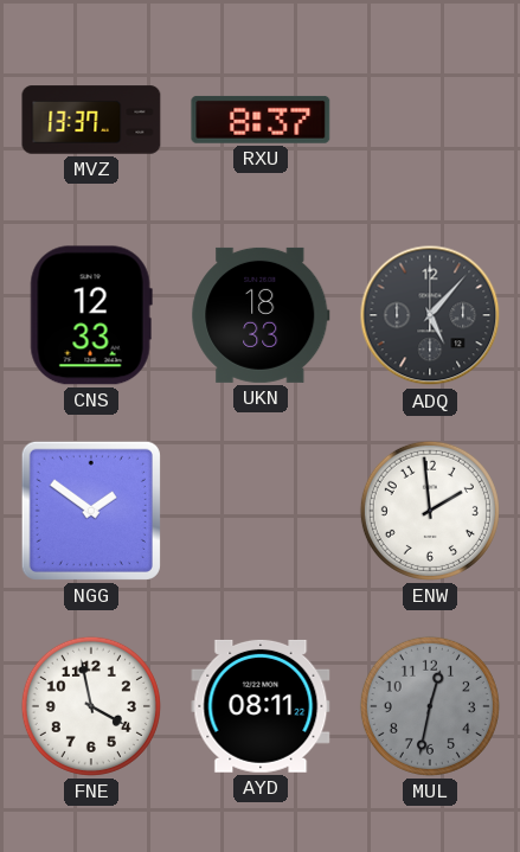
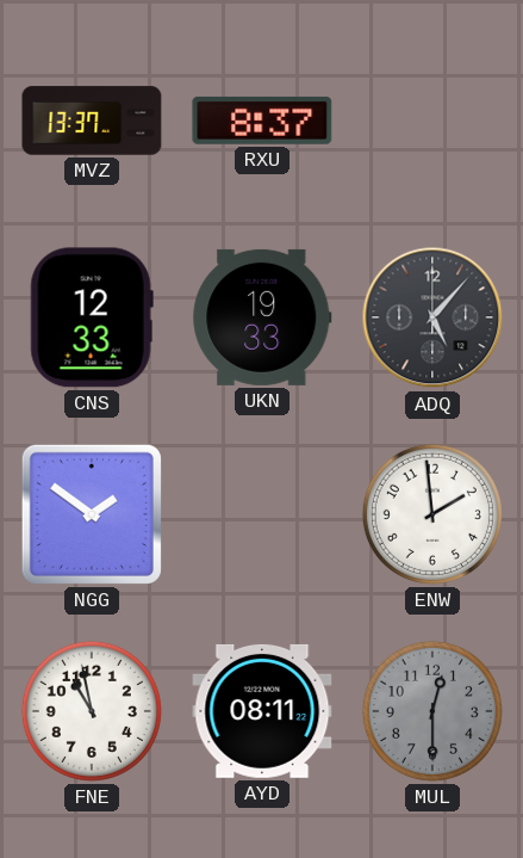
UKN: 18:33 -> 19:33
FNE: 3:58 -> 10:58
MUL: 12:32 -> 12:30
